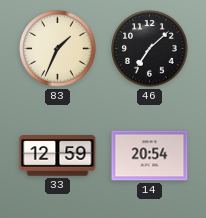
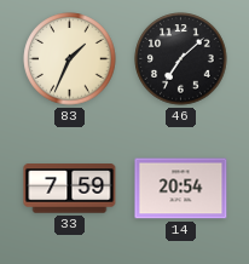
33: 12:59 -> 7:59
